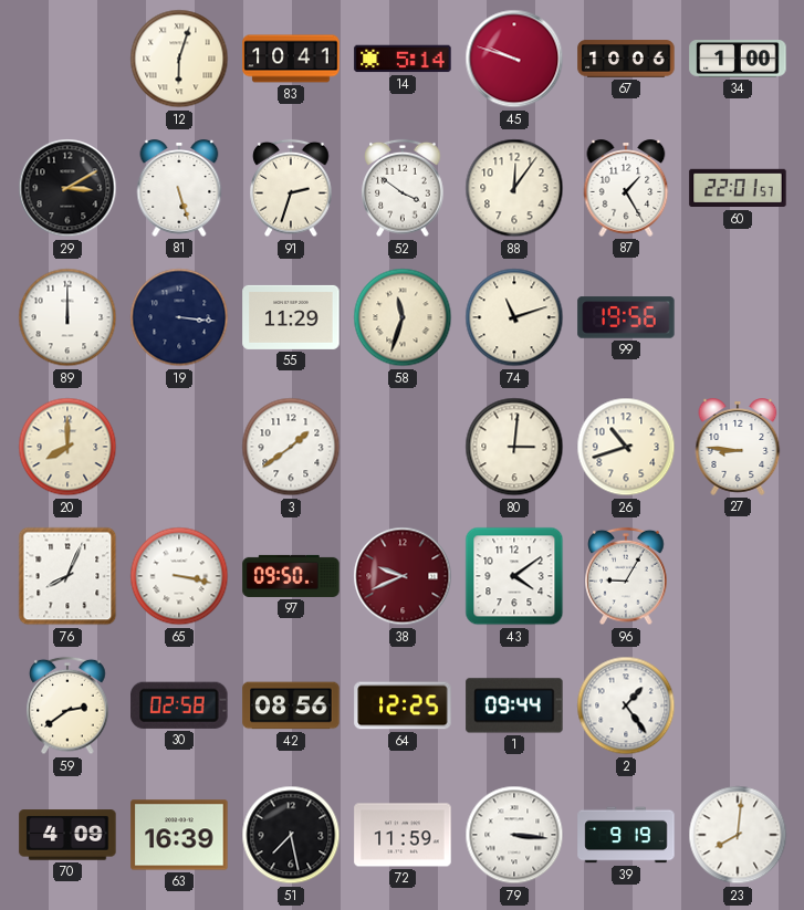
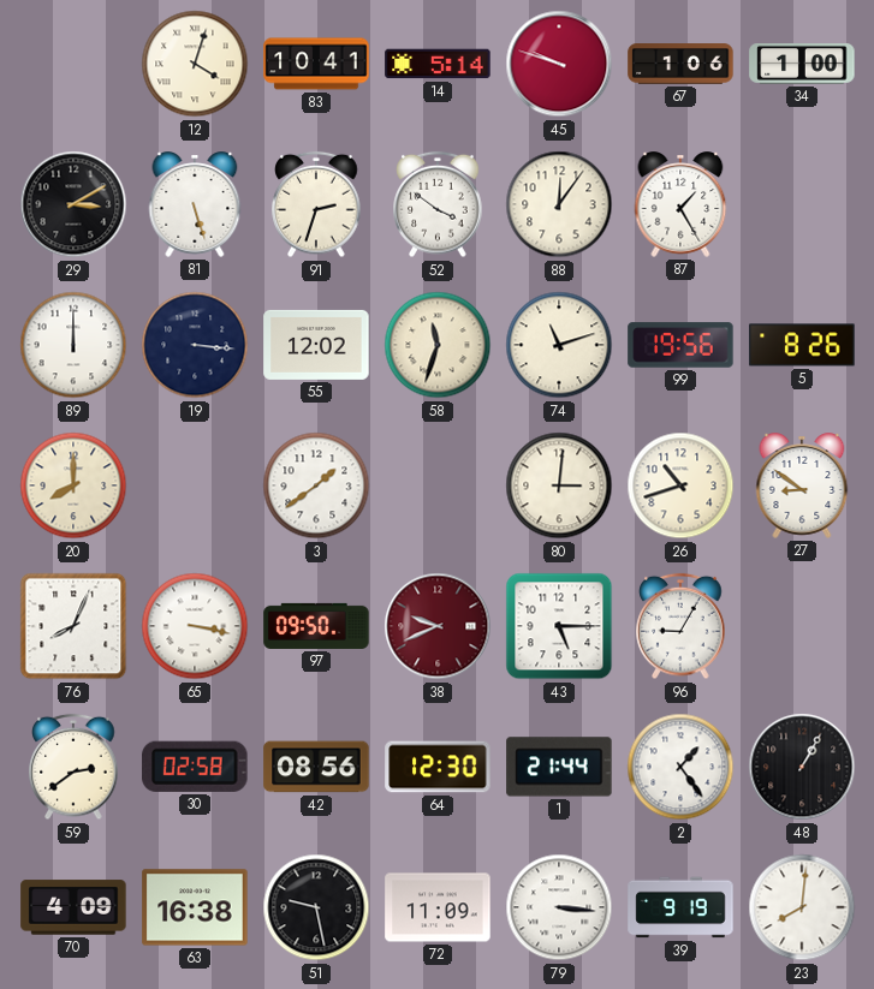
12: 6:03 -> 4:03
67: 10:06 -> 1:06
60: 22:01 -> none
55: 11:29 -> 12:02
5: none -> 8:26
27: 8:46 -> 8:51
43: 4:09 -> 5:15
64: 12:25 -> 12:30
1: 09:44 -> 21:44
48: none -> 1:05
63: 16:39 -> 16:38
51: 7:28 -> 9:28
72: 11:59 -> 11:09
